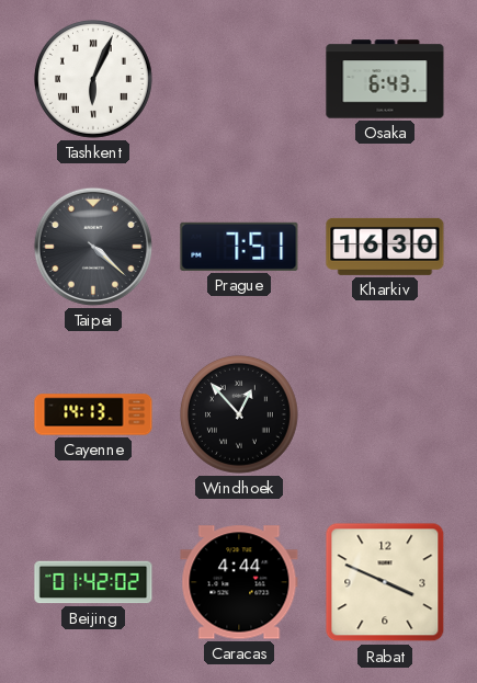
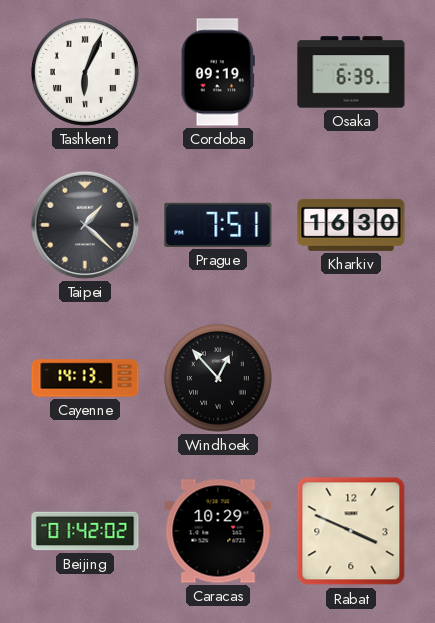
Cordoba: none -> 09:19
Osaka: 6:43 -> 6:39
Taipei: 4:22 -> 1:22
Caracas: 4:44 -> 10:29
